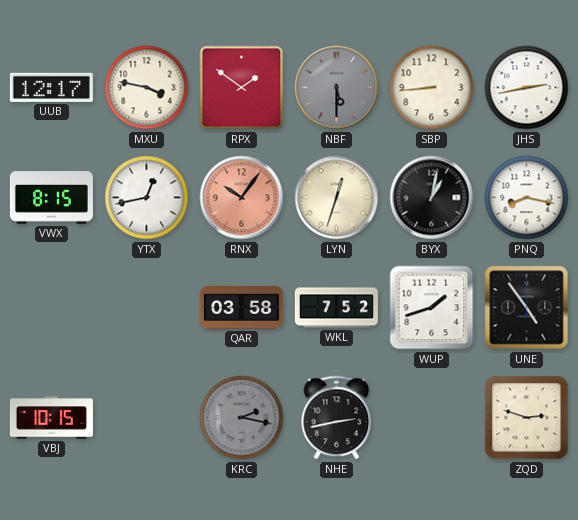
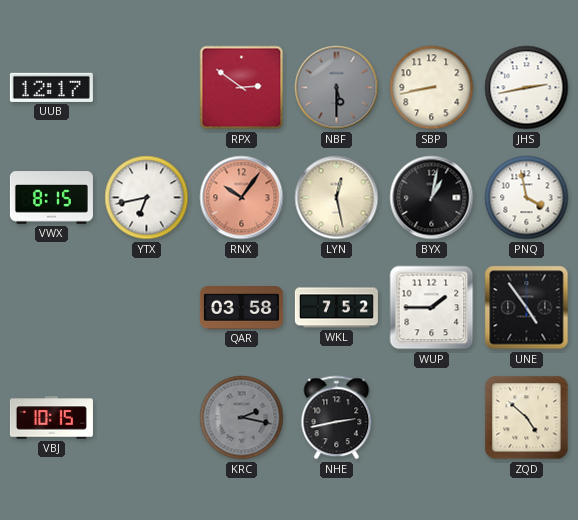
MXU: 3:47 -> none
RPX: 1:51 -> 2:51
SBP: 8:44 -> 8:43
YTX: 12:43 -> 6:43
LYN: 12:33 -> 12:28
PNQ: 8:17 -> 3:58
WUP: 1:42 -> 1:45
ZQD: 2:48 -> 4:52
